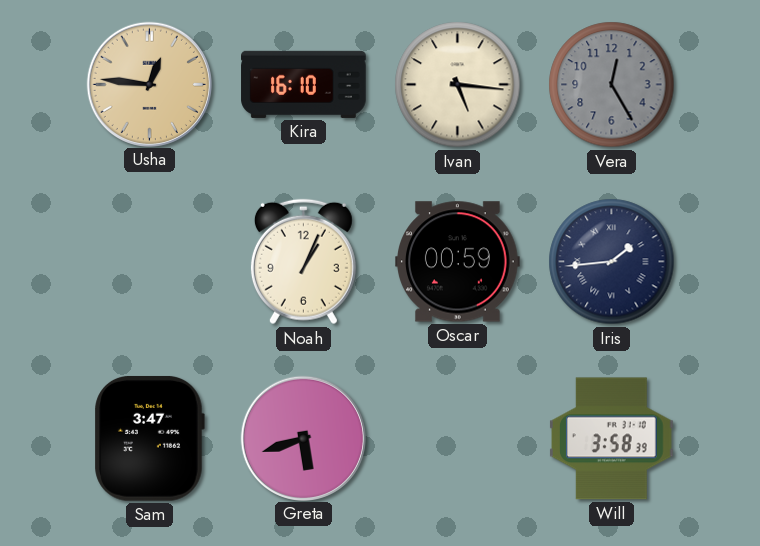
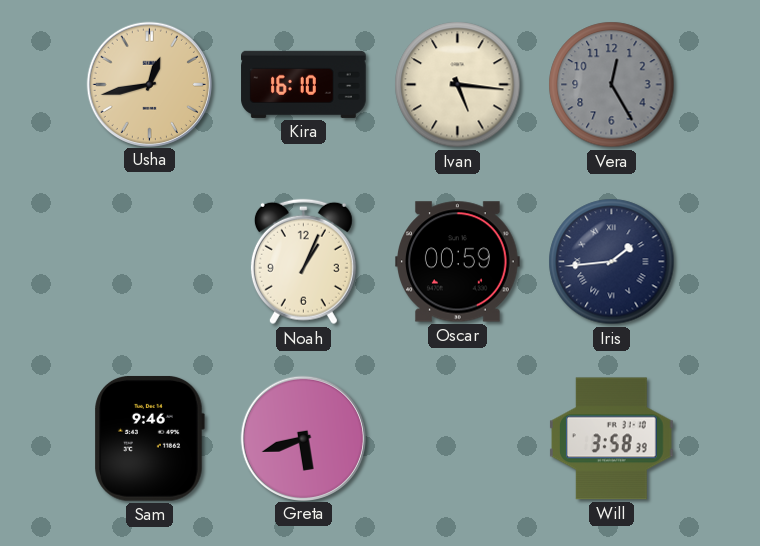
Usha: 12:46 -> 12:43
Sam: 3:47 -> 9:46
